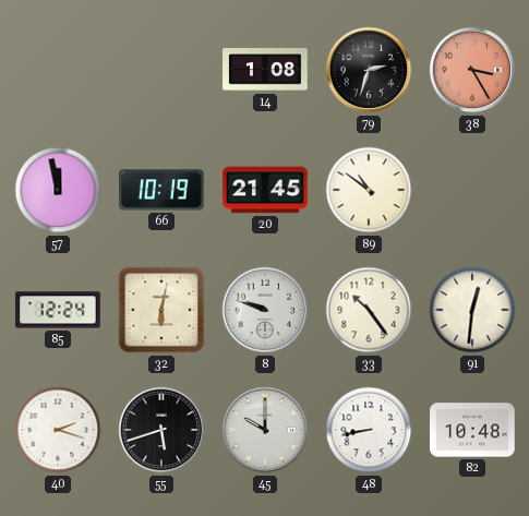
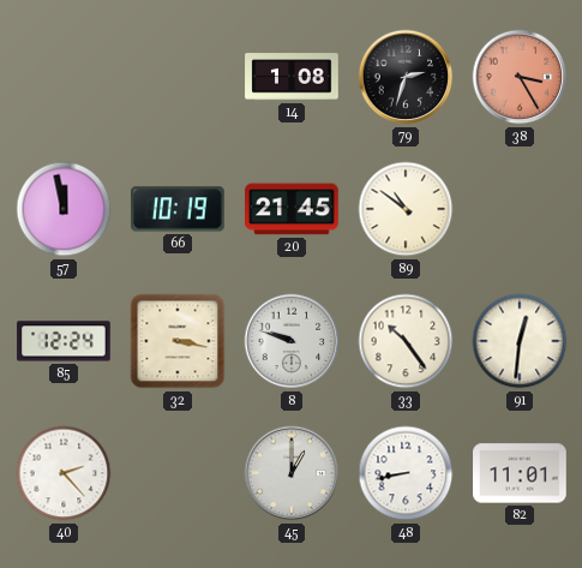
32: 6:02 -> 3:17
40: 2:18 -> 2:23
55: 5:42 -> none
45: 10:00 -> 1:00
82: 10:48 -> 11:01
